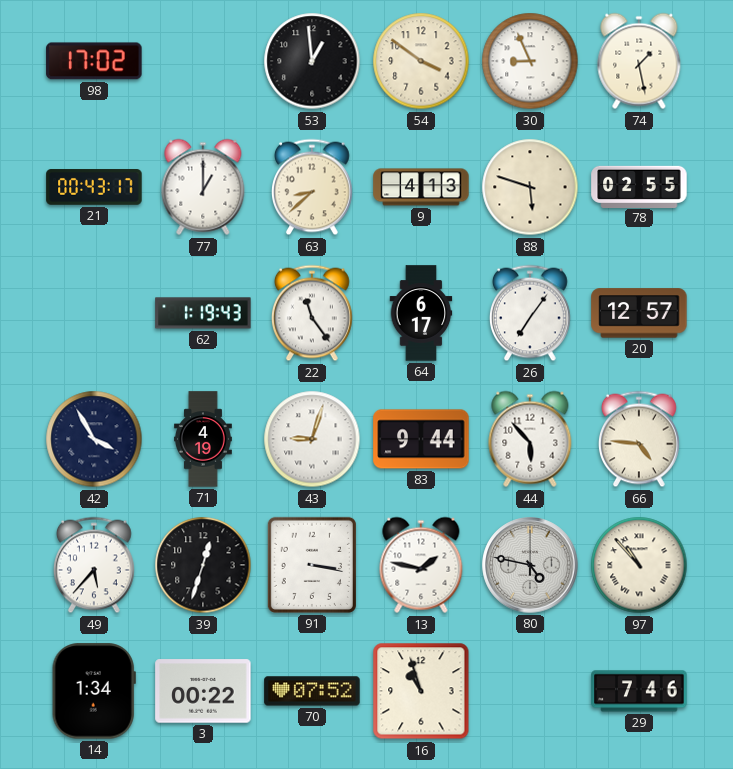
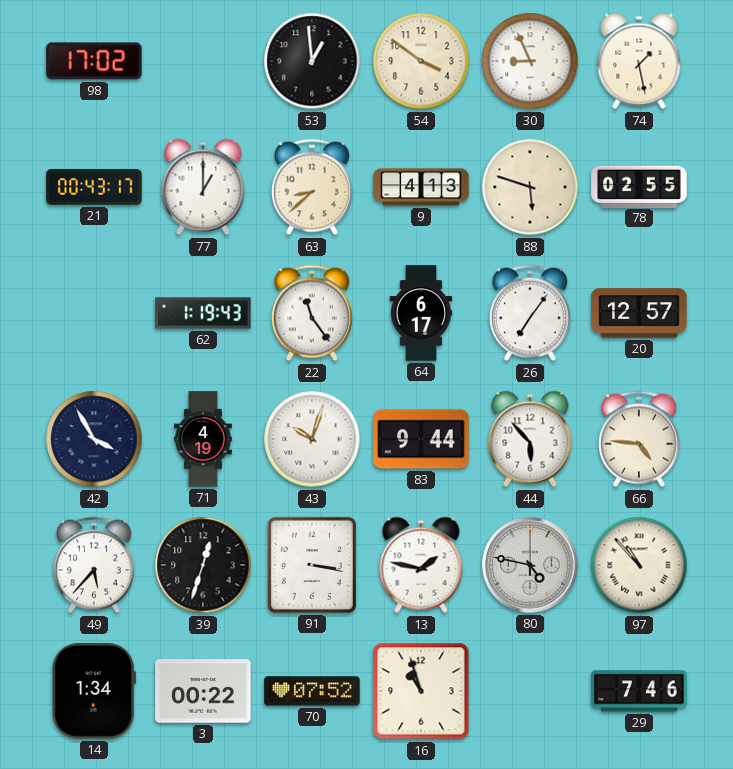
43: 9:03 -> 10:03
